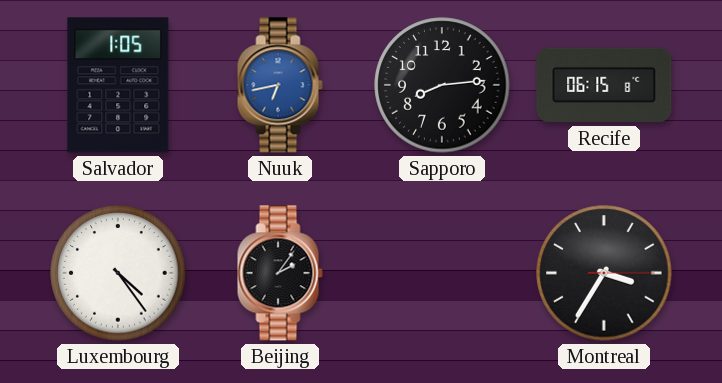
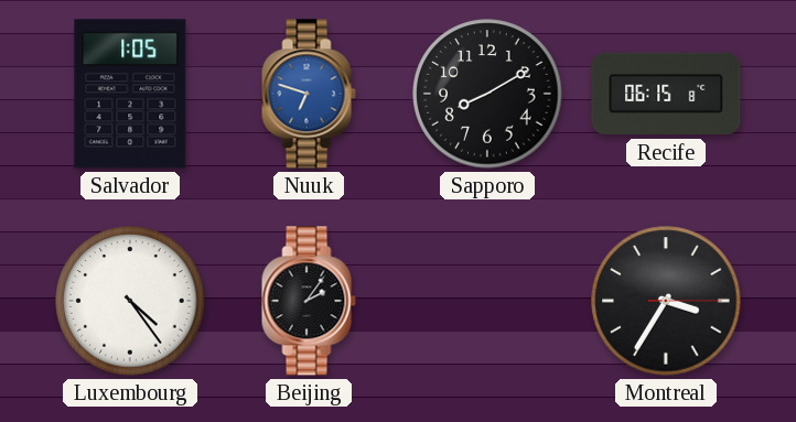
Nuuk: 6:43 -> 6:48
Sapporo: 8:14 -> 8:10
